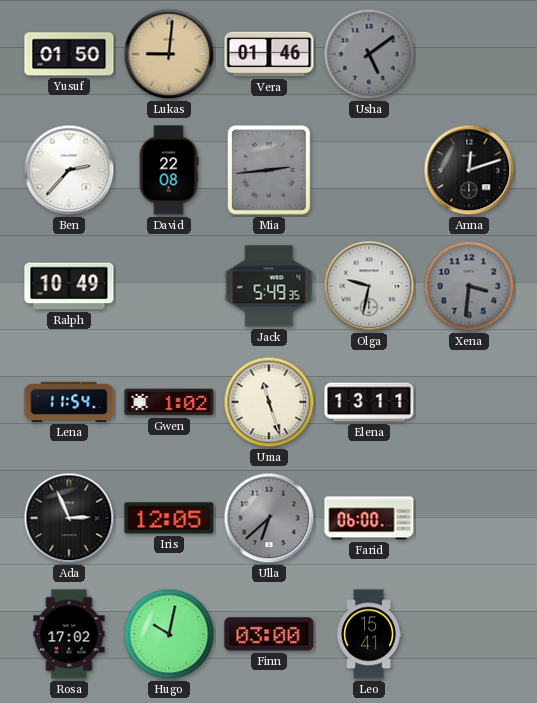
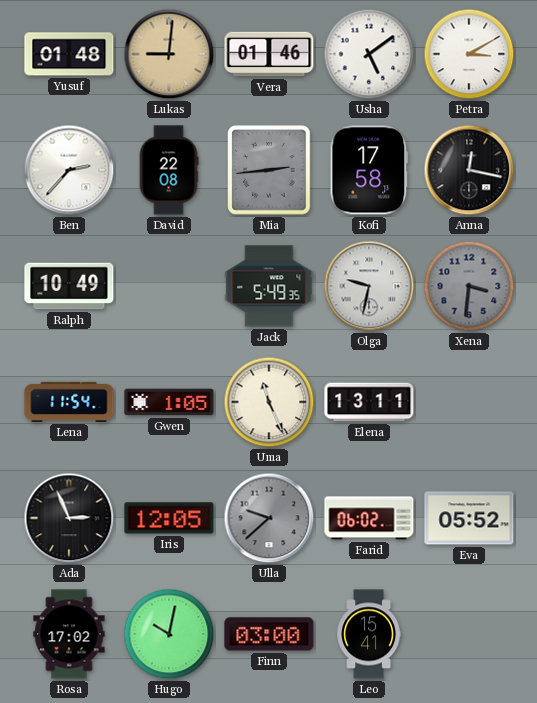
Yusuf: 01:50 -> 01:48
Usha dial: grey -> white
Petra: none -> 3:10
Kofi: none -> 17:58
Anna: 12:12 -> 12:17
Gwen: 1:02 -> 1:05
Uma: 11:27 -> 11:26
Ulla: 6:38 -> 9:38
Farid: 06:00 -> 06:02
Eva: none -> 05:52
